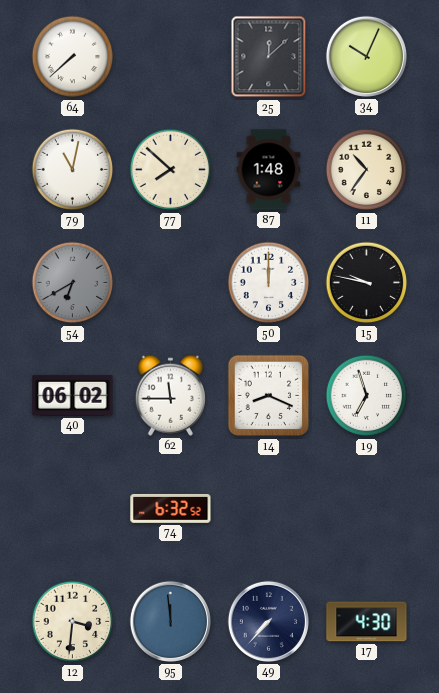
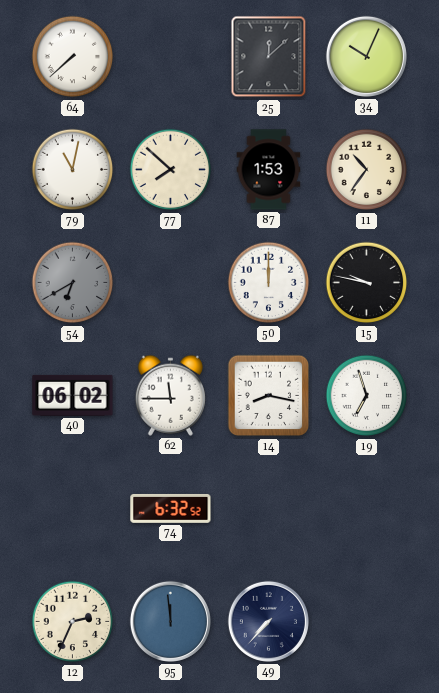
87: 1:48 -> 1:53
14: 8:19 -> 8:17
12: 3:31 -> 2:34
17: 4:30 -> none
